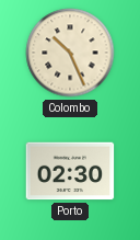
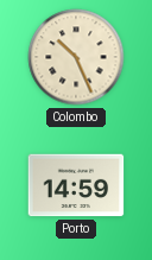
Porto: 02:30 -> 14:59
